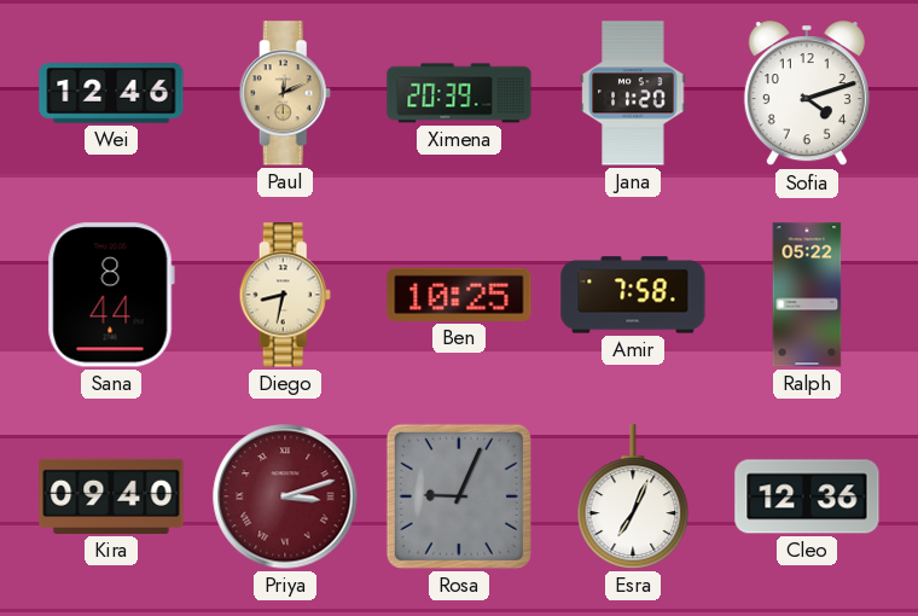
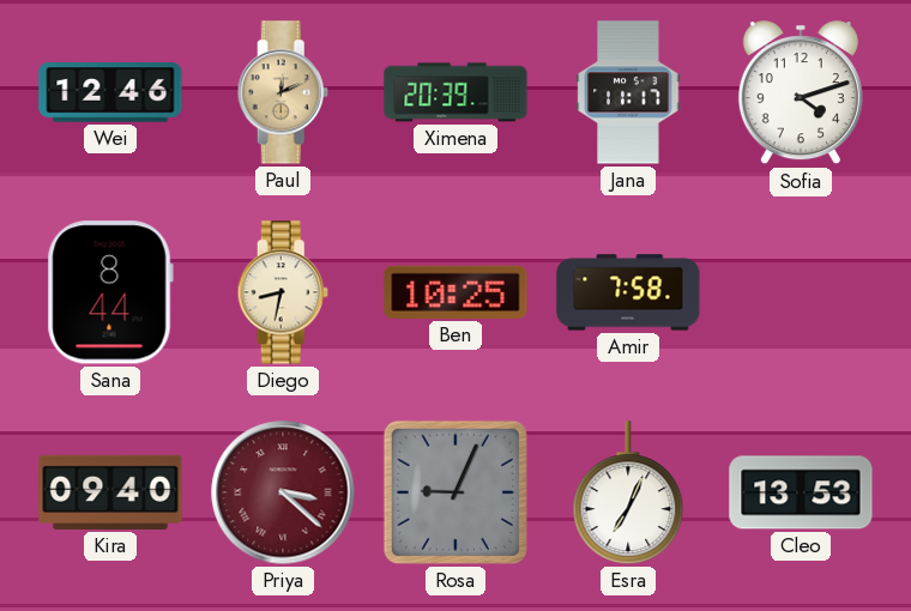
Jana: 11:20 -> 11:17
Ralph: 05:22 -> none
Priya: 3:12 -> 3:22
Cleo: 12:36 -> 13:53
